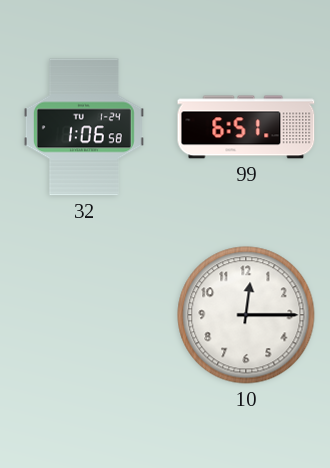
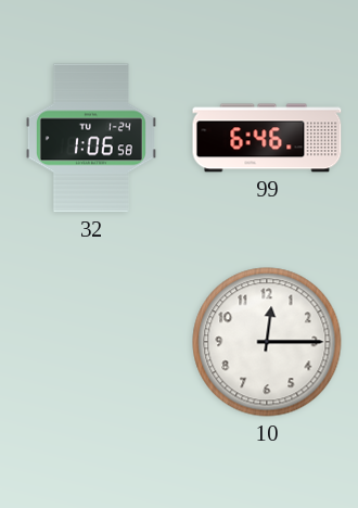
99: 6:51 -> 6:46
